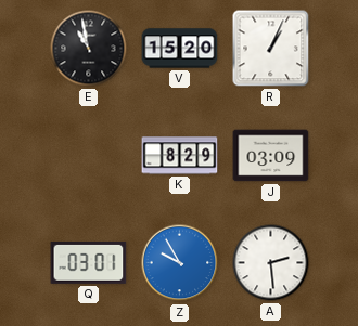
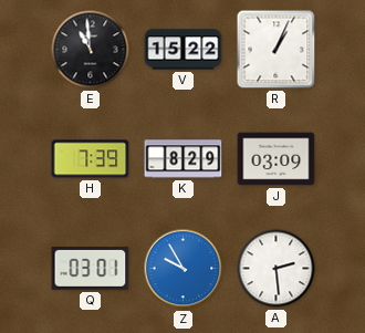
E: 10:58 -> 10:59
V: 15:20 -> 15:22
H: none -> 7:39
